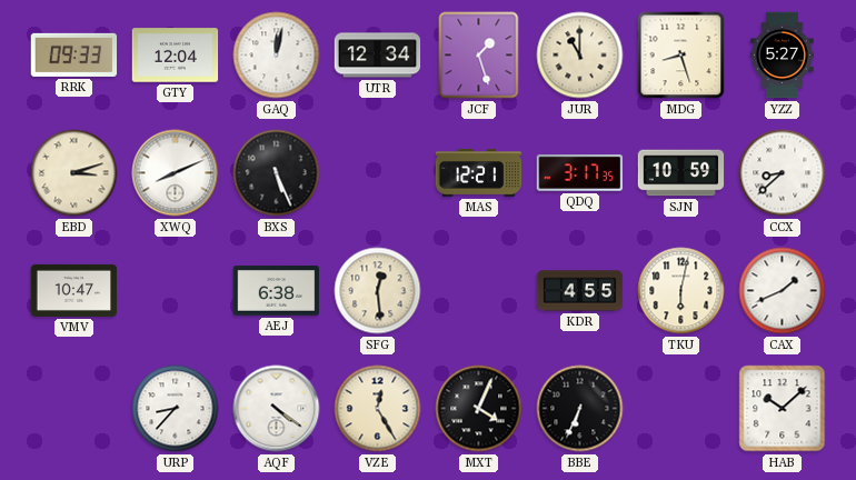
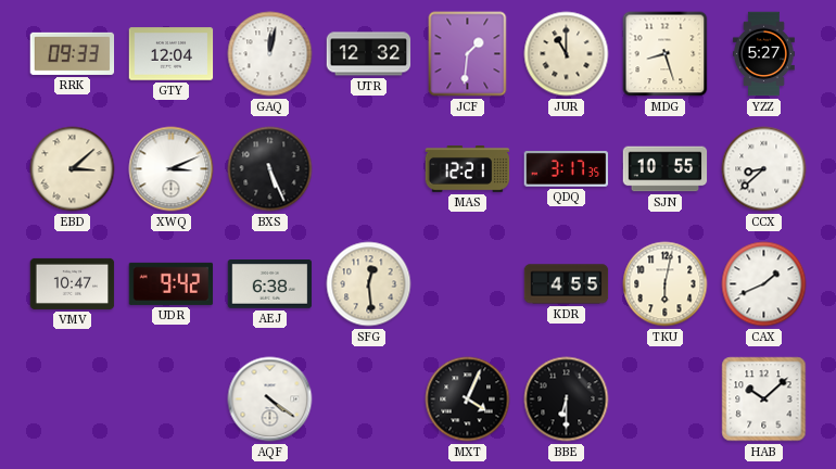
UTR: 12:34 -> 12:32
JCF: 1:27 -> 1:31
EBD: 3:12 -> 3:08
XWQ: 8:11 -> 3:11
SJN: 10:59 -> 10:55
UDR: none -> 9:42
URP: 8:37 -> none
VZE: 12:25 -> none
BBE: 6:34 -> 6:30
